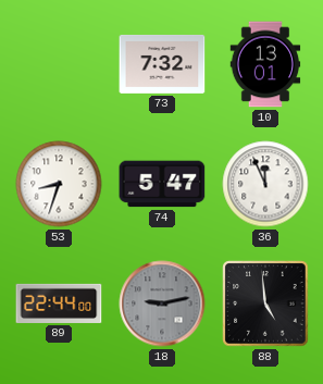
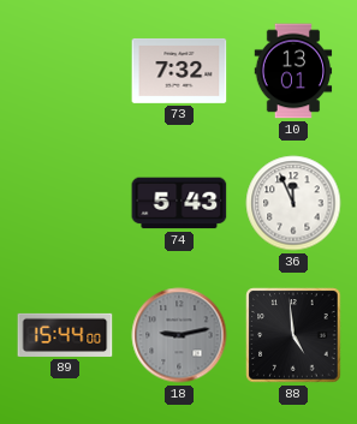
53: 8:33 -> none
74: 5:47 -> 5:43
89: 22:44 -> 15:44
